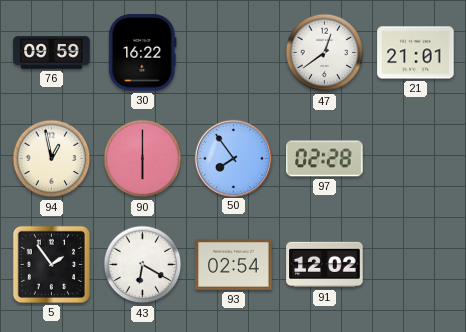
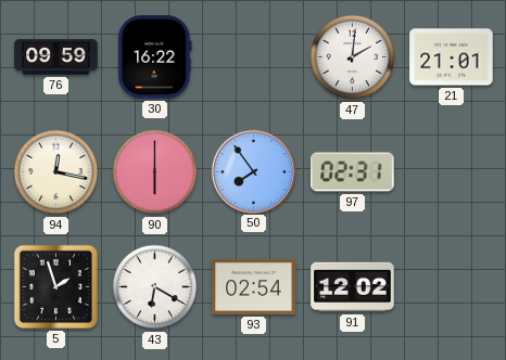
47: 12:39 -> 2:01
94: 12:58 -> 12:17
97: 02:28 -> 02:31
5: 1:54 -> 1:57
